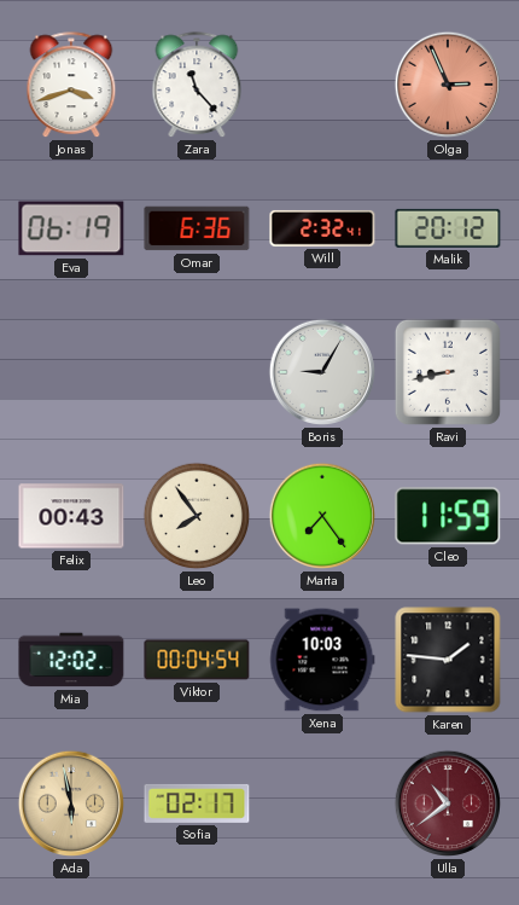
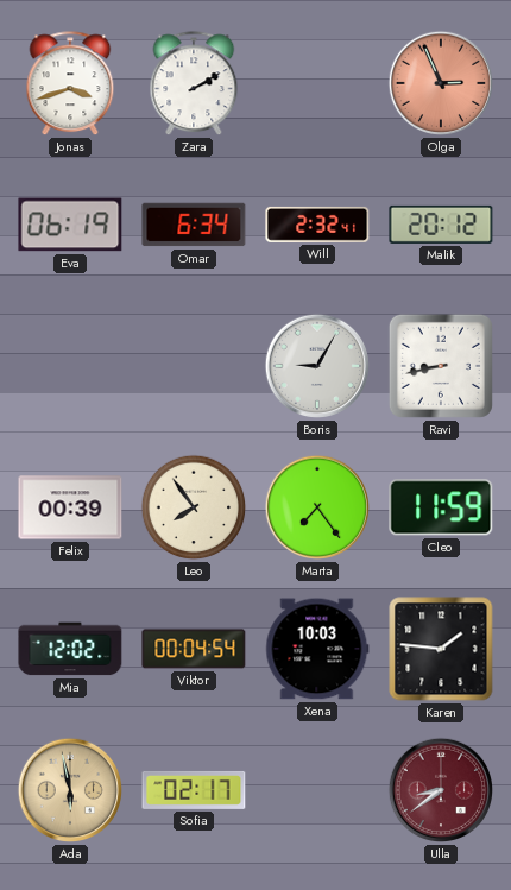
Zara: 11:23 -> 2:10
Omar: 6:36 -> 6:34
Felix: 00:43 -> 00:39
Ulla: 10:39 -> 8:39
